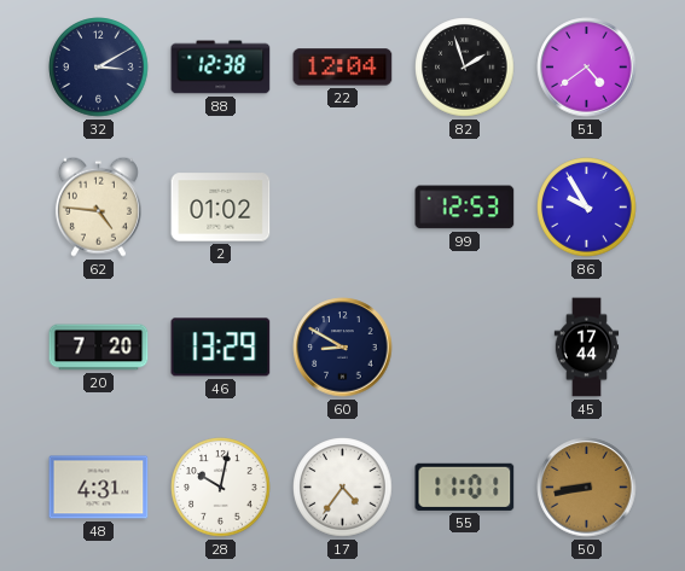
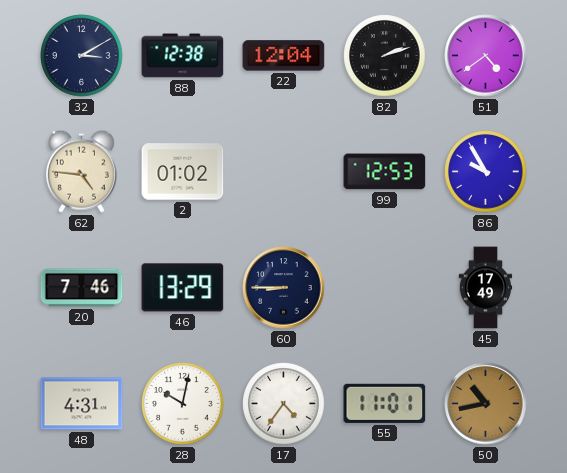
82: 1:57 -> 2:12
20: 7:20 -> 7:46
60: 8:50 -> 8:45
45: 17:44 -> 17:49
50: 8:43 -> 10:43
